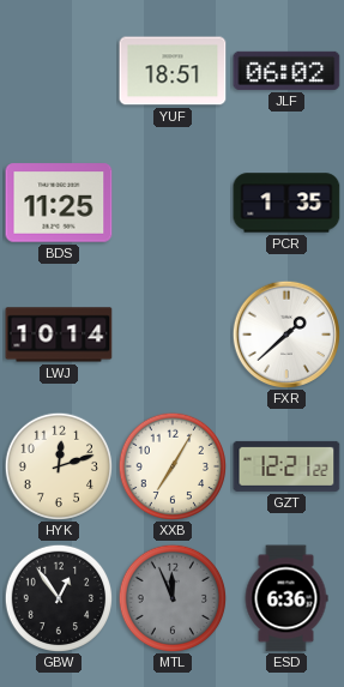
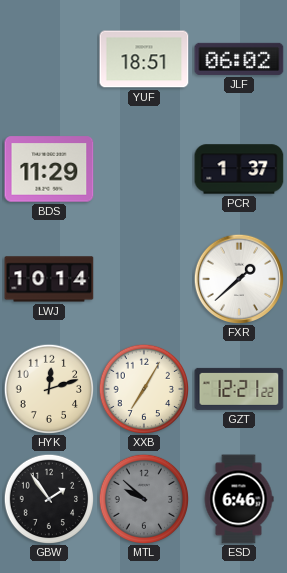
BDS: 11:25 -> 11:29
PCR: 1:35 -> 1:37
GBW: 12:54 -> 1:54
MTL: 11:56 -> 9:52
ESD: 6:36 -> 6:46
